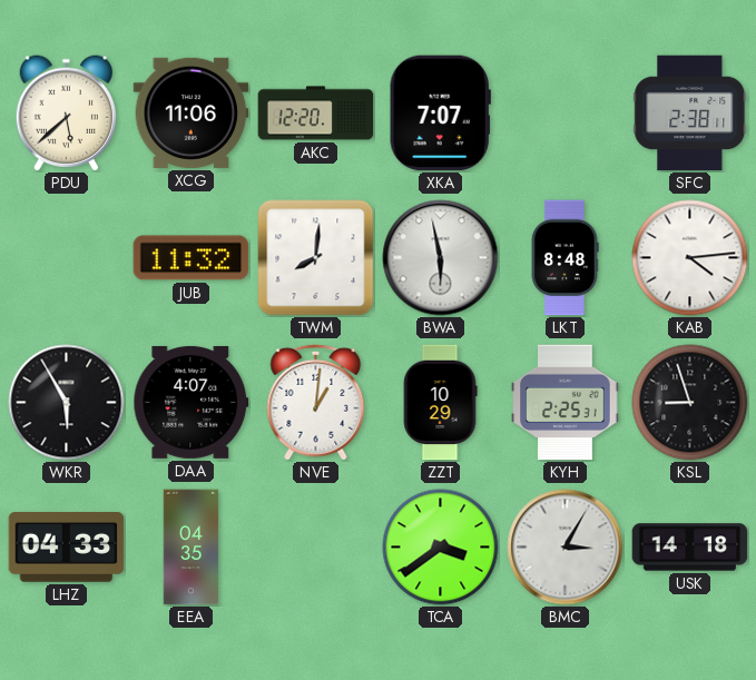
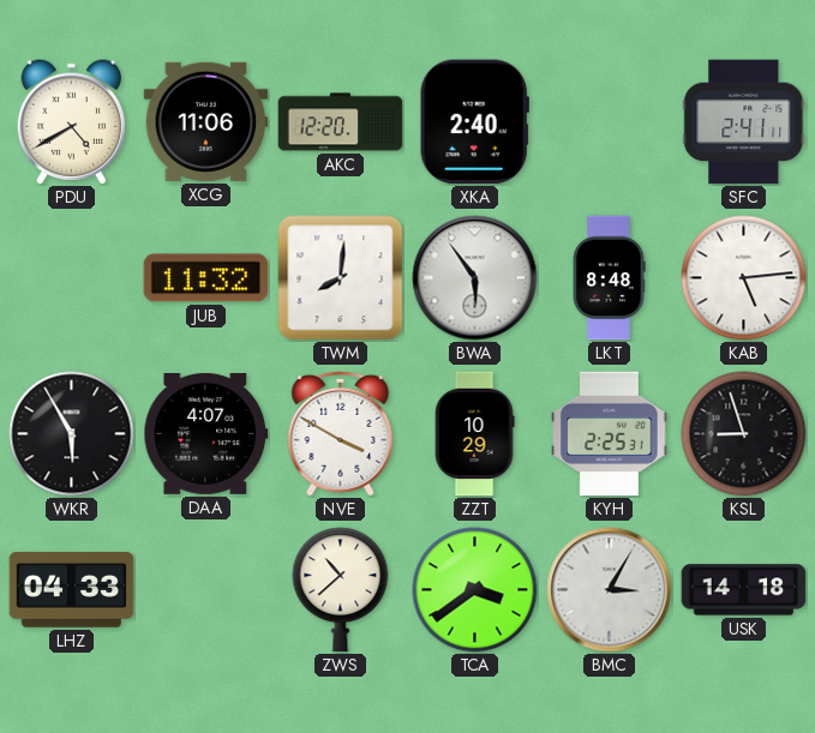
PDU: 5:38 -> 4:40
XKA: 7:07 -> 2:40
SFC: 2:38 -> 2:41
BWA: 5:58 -> 5:54
KAB: 4:14 -> 5:14
NVE: 1:01 -> 3:50
EEA: 04:35 -> none
ZWS: none -> 10:38
